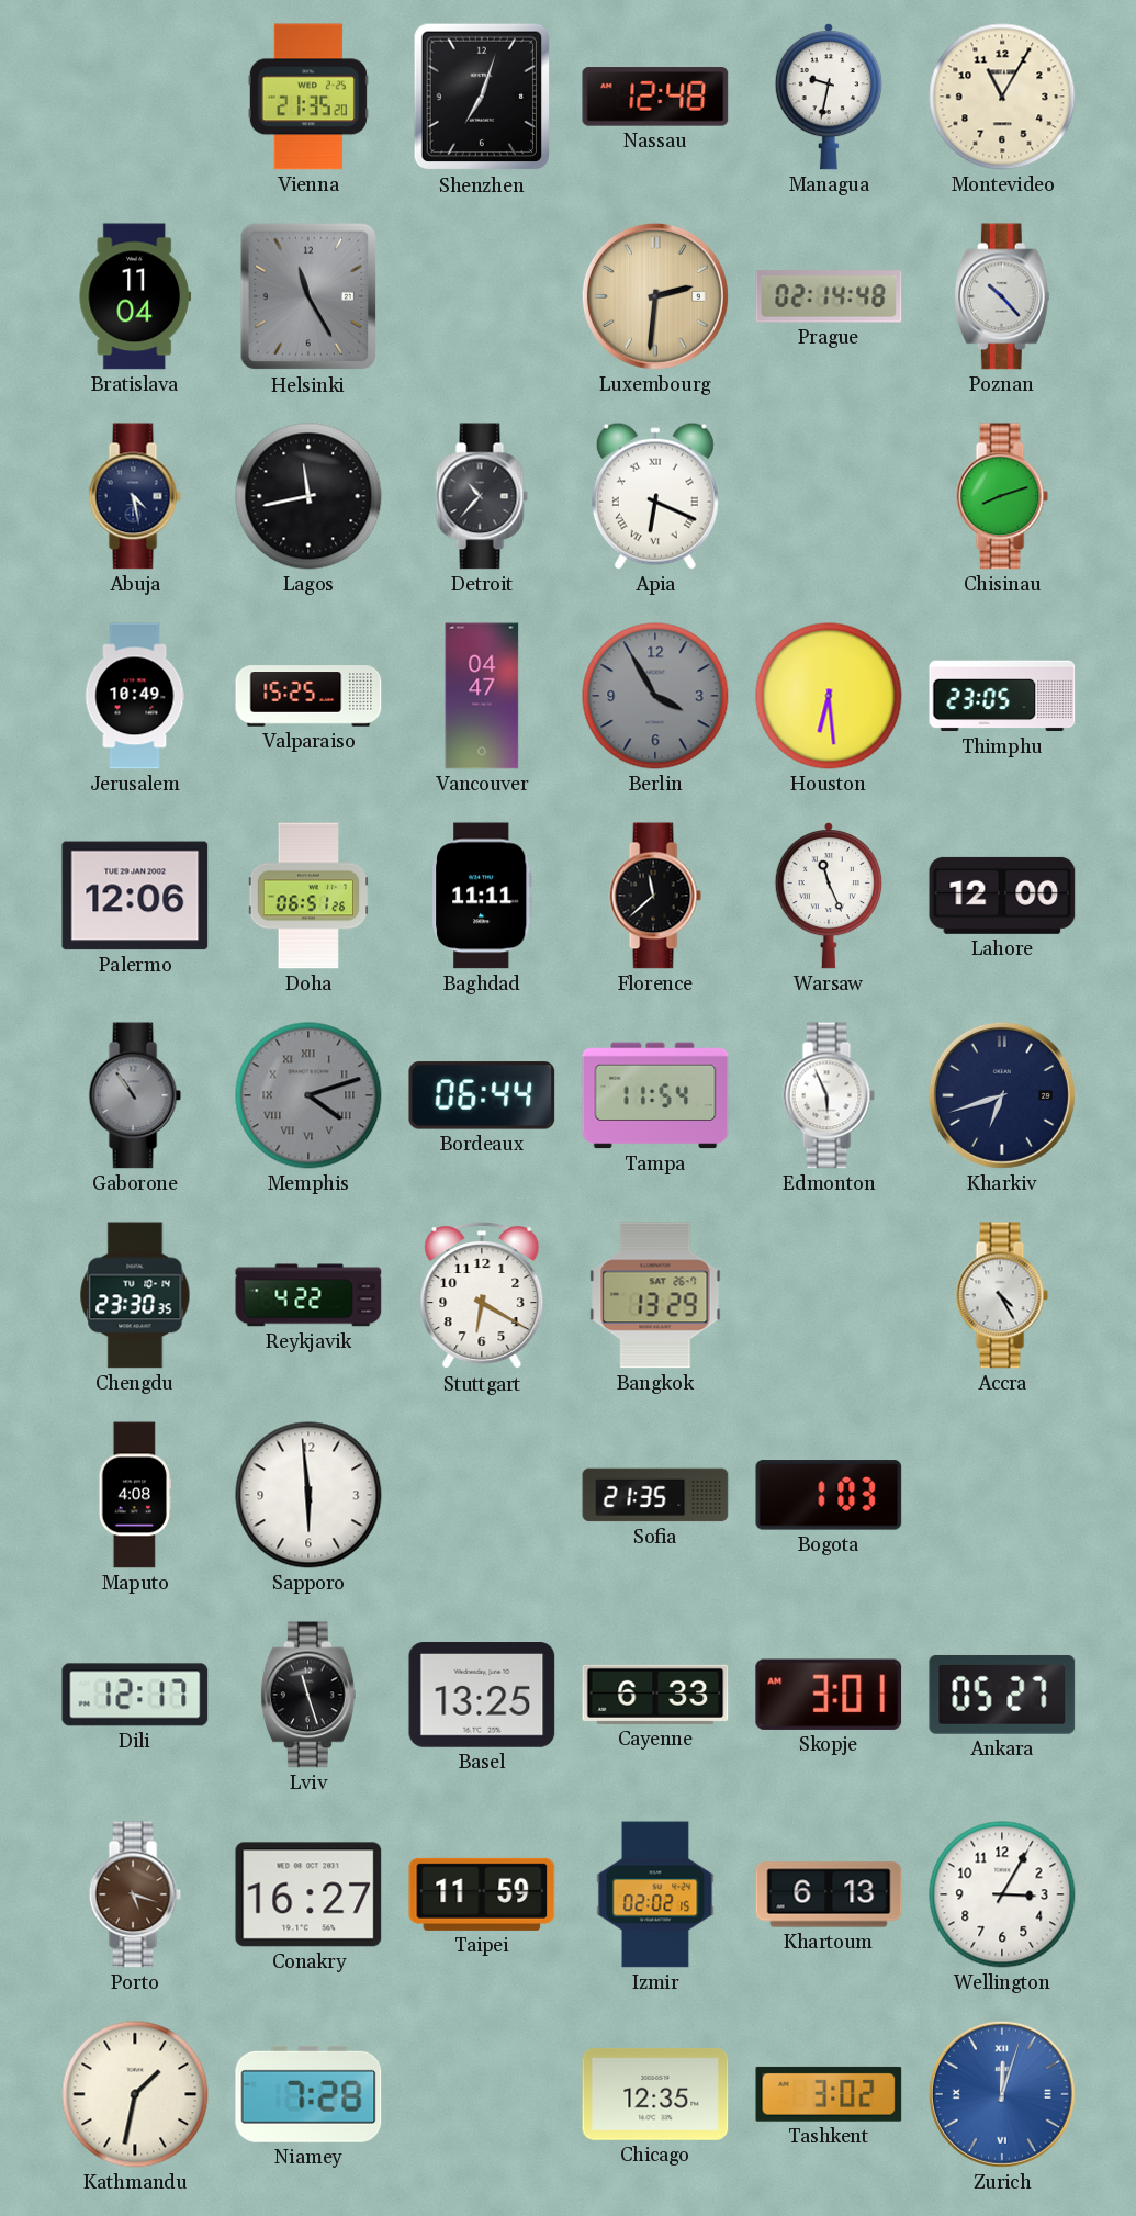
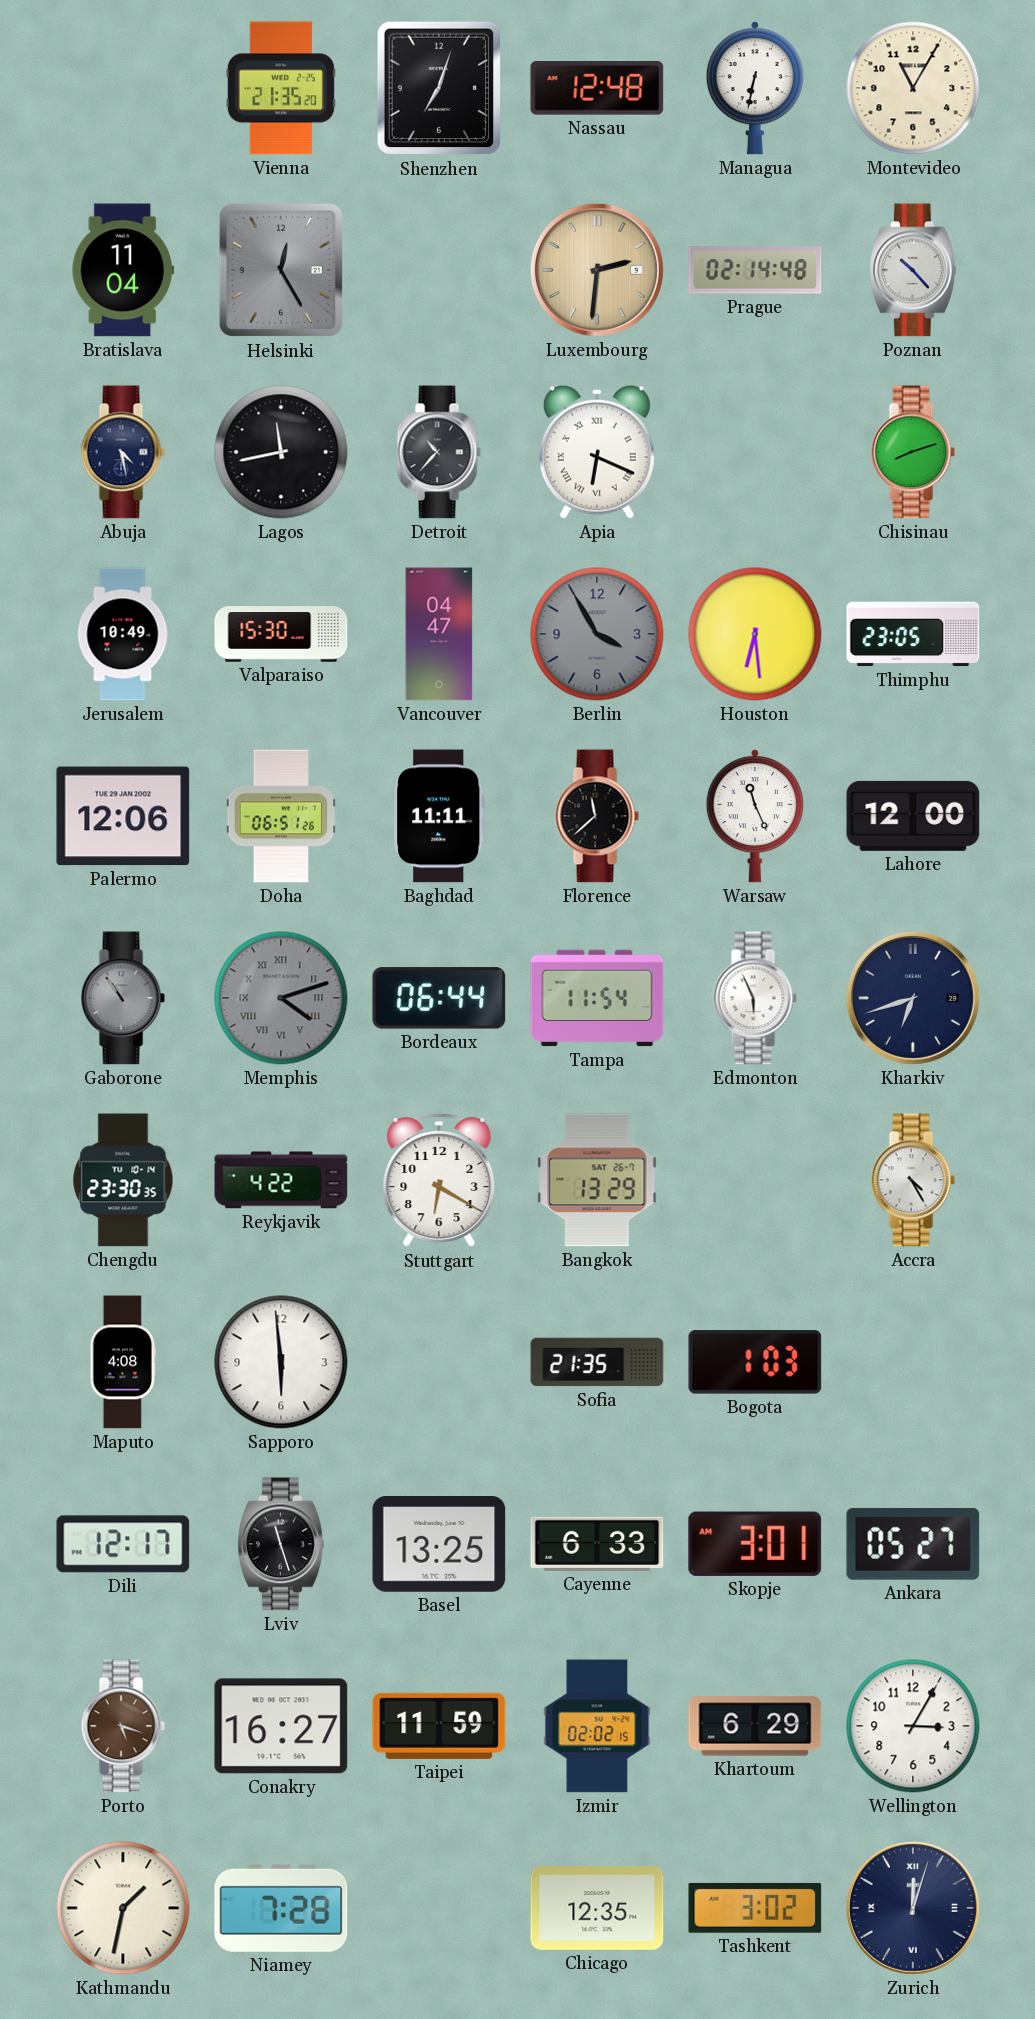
Managua: 9:32 -> 6:32
Helsinki: 11:25 -> 12:25
Valparaiso: 15:25 -> 15:30
Khartoum: 6:13 -> 6:29
Zurich dial: blue -> navy
